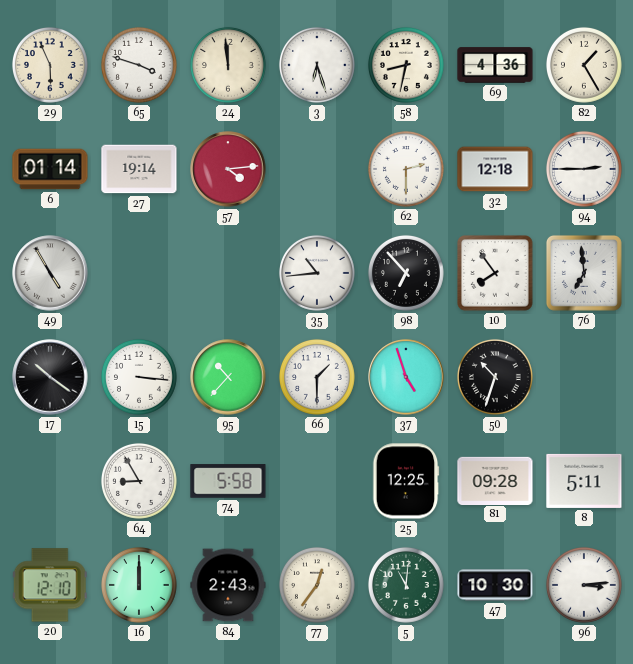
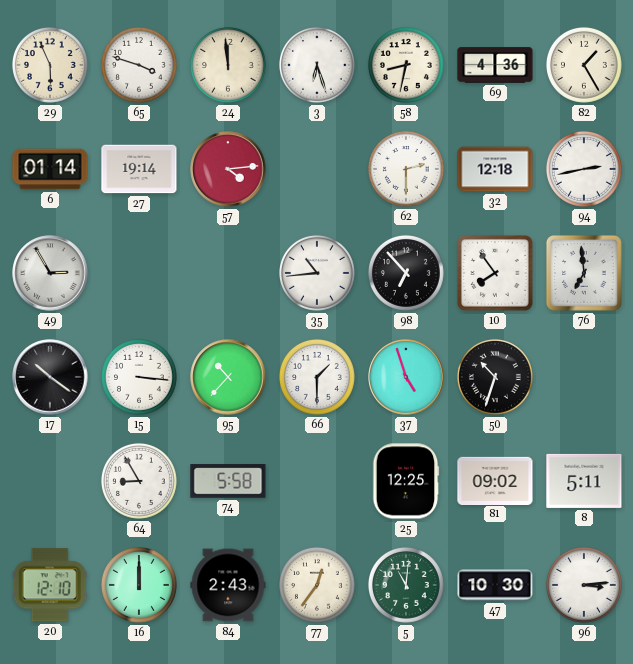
94: 2:45 -> 2:43
49: 4:55 -> 2:55
81: 09:28 -> 09:02
